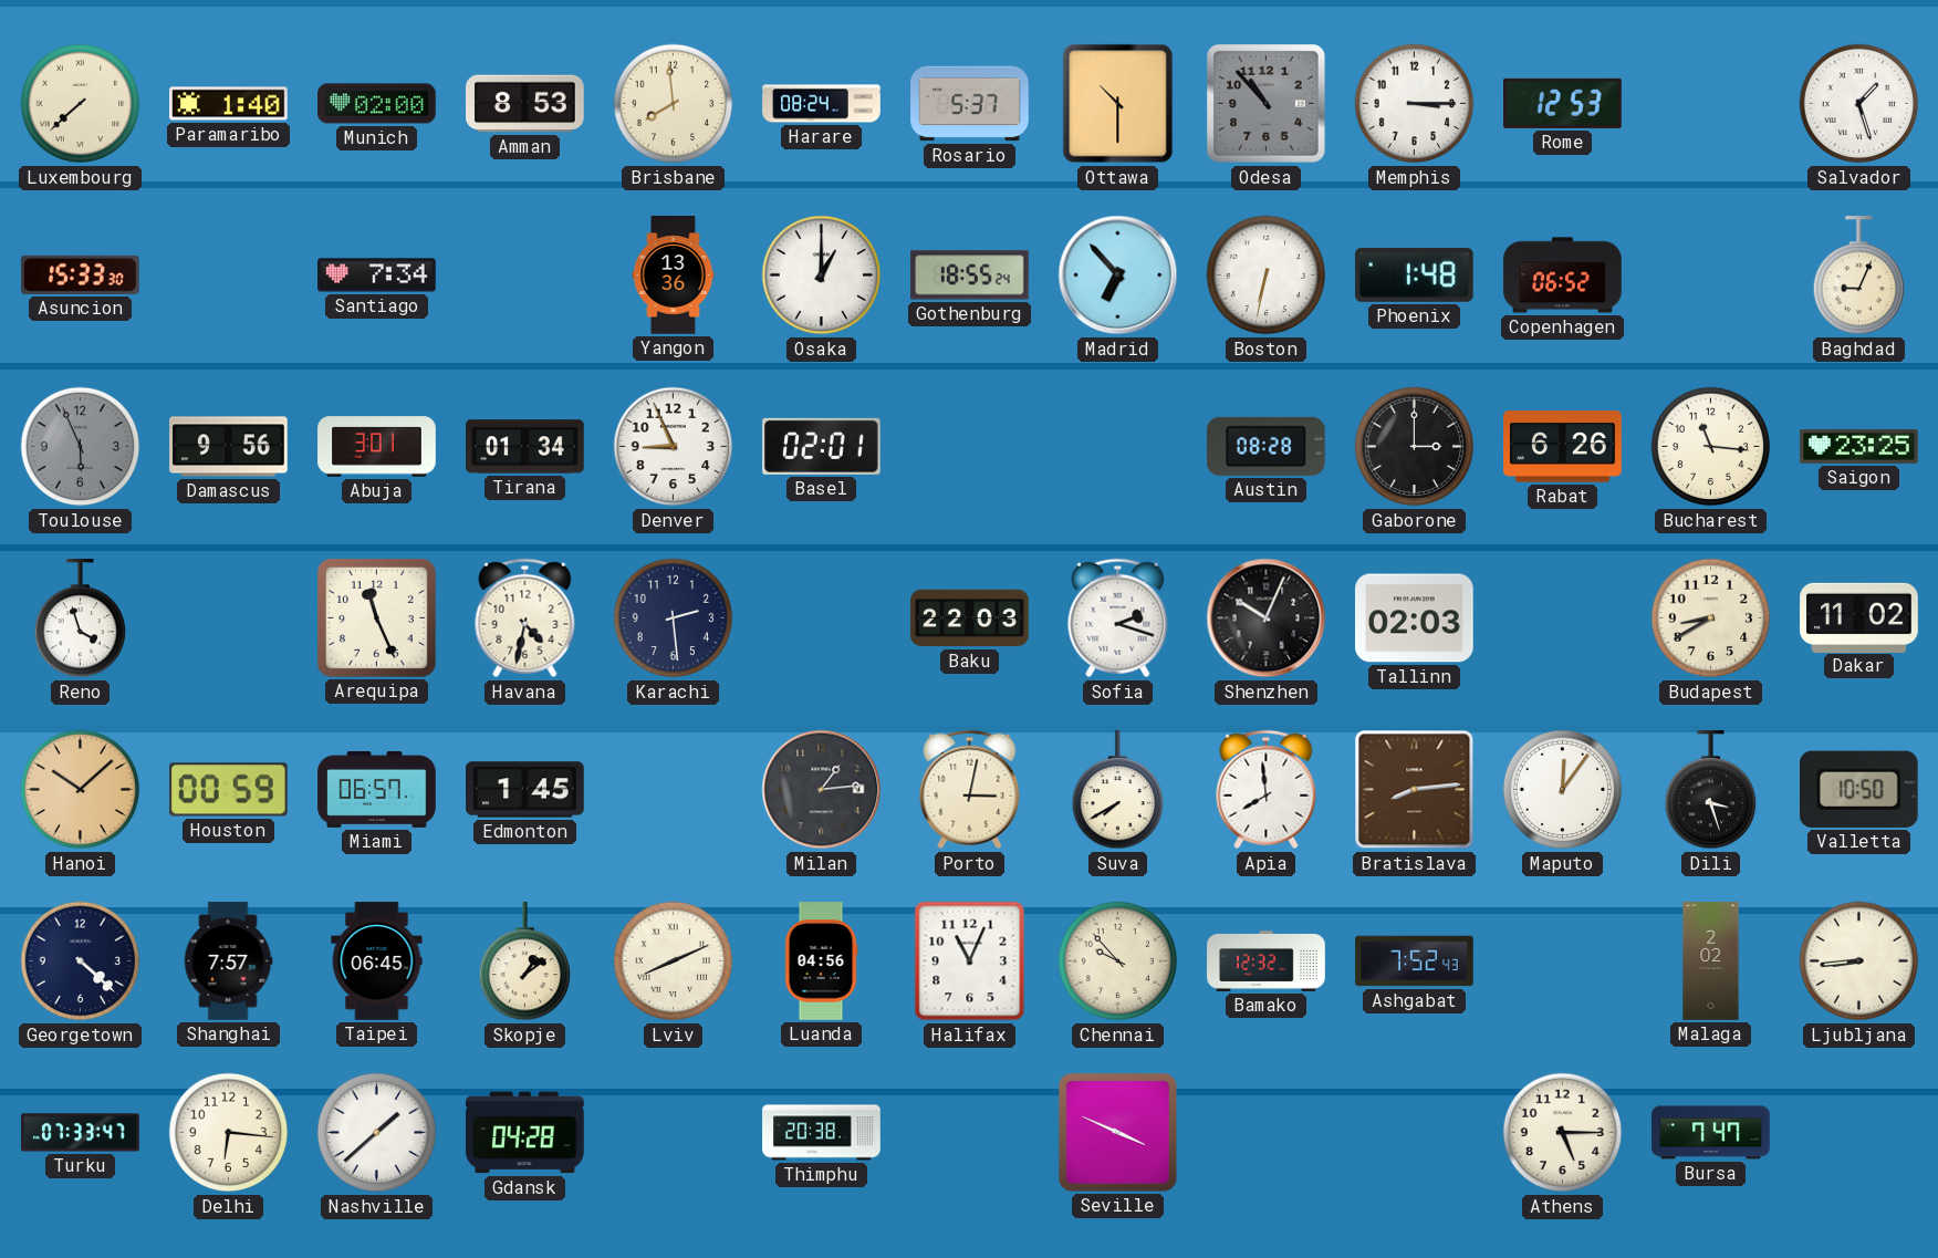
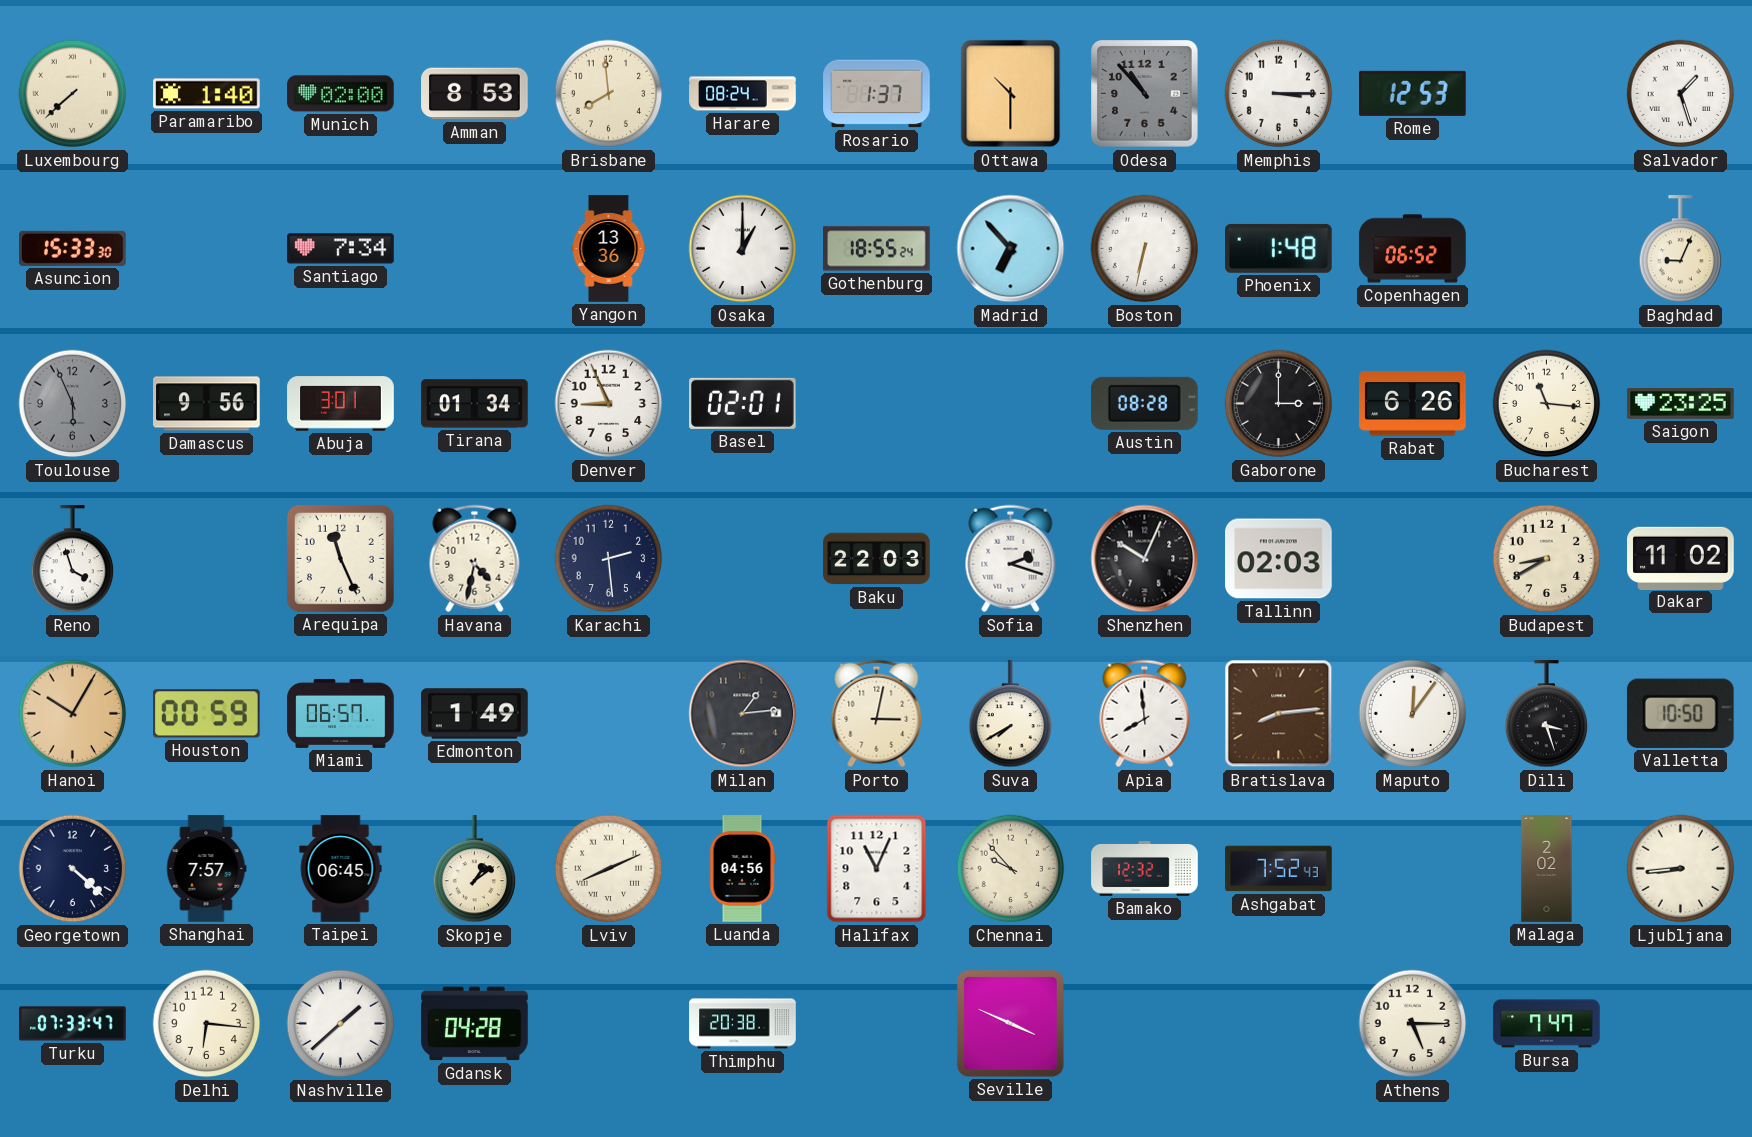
Rosario: 5:37 -> 1:37
Hanoi: 10:08 -> 10:05
Edmonton: 1:45 -> 1:49
